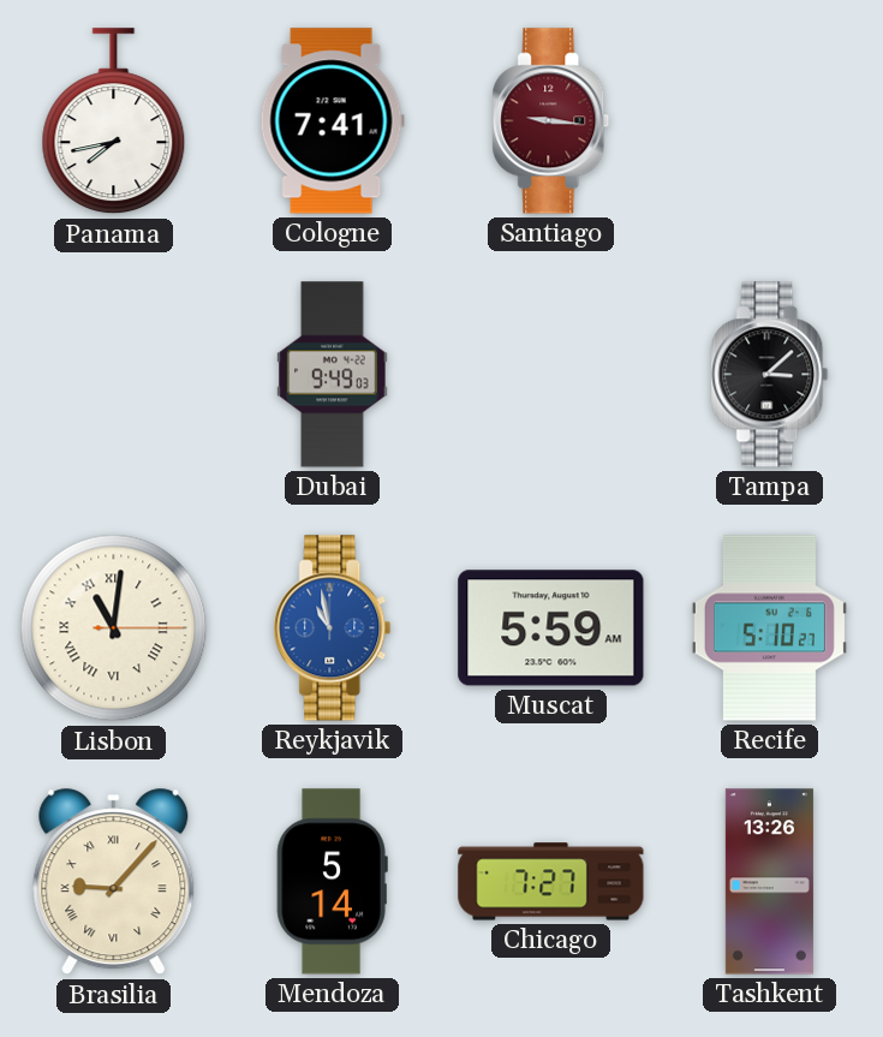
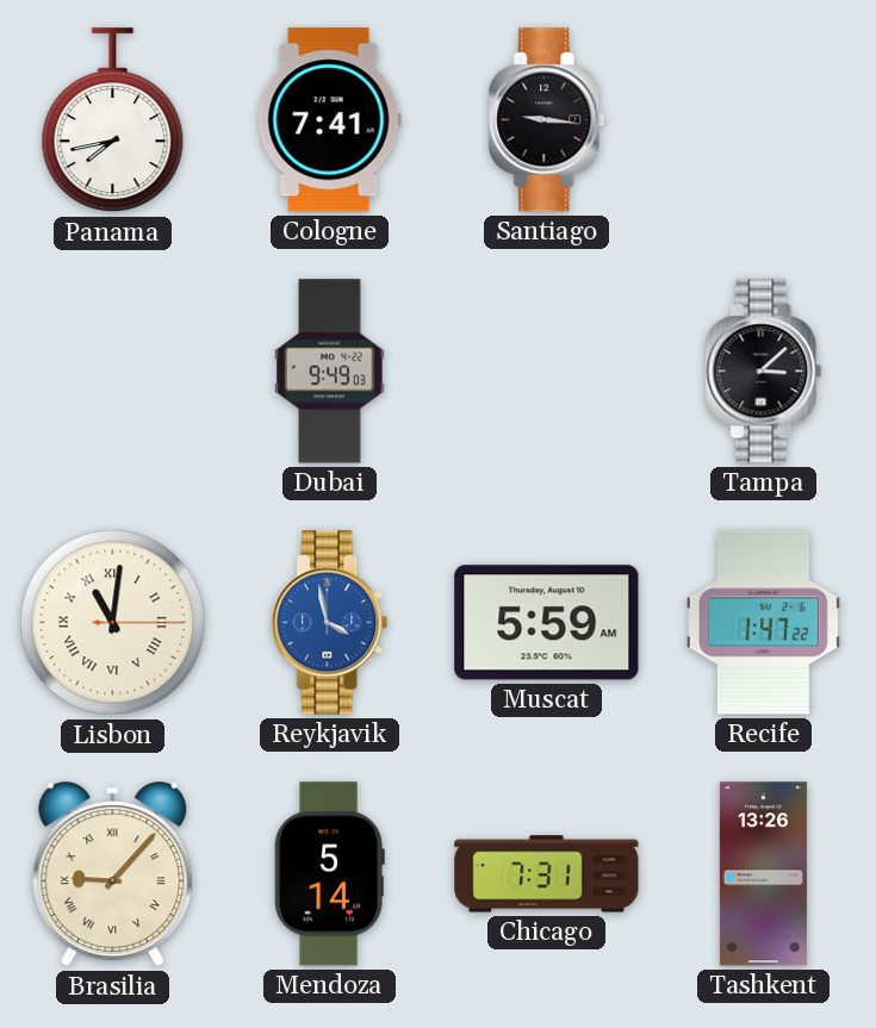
Santiago dial: burgundy -> black
Reykjavik: 10:58 -> 3:58
Recife: 5:10 -> 1:47
Chicago: 7:27 -> 7:31
